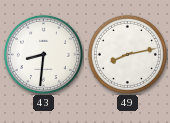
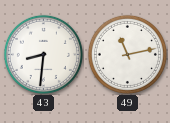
49: 8:13 -> 11:13
